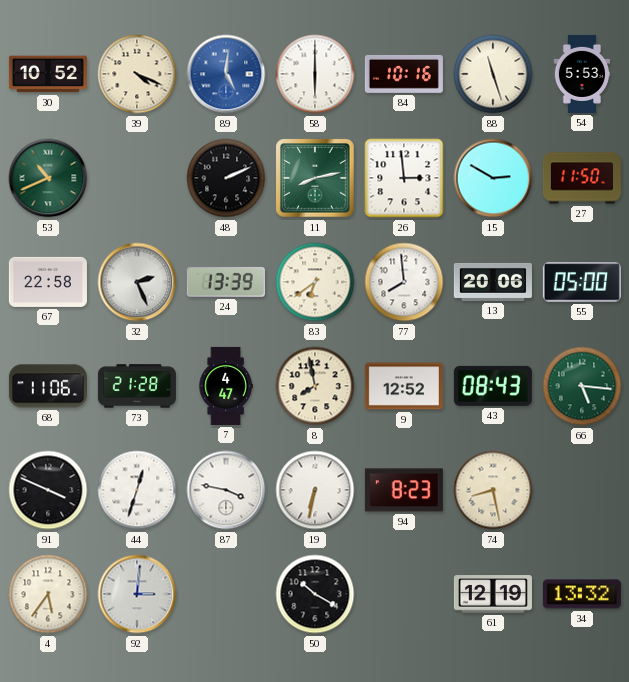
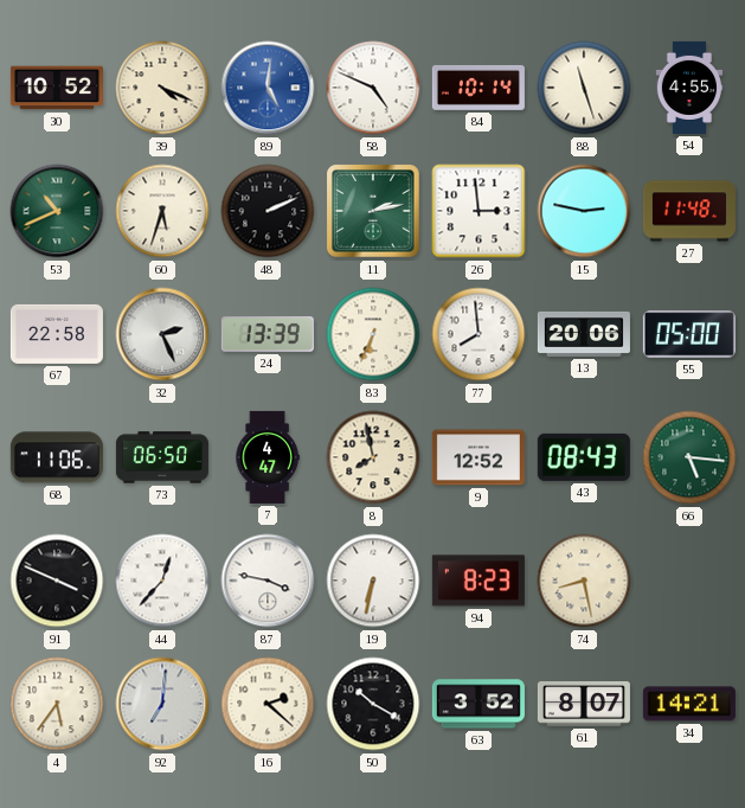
58: 6:00 -> 4:49
84: 10:16 -> 10:14
54: 5:53 -> 4:55
60: none -> 5:33
11: 8:13 -> 2:13
15: 2:50 -> 2:47
27: 11:50 -> 11:48
83: 6:39 -> 6:34
73: 21:28 -> 06:50
44: 12:33 -> 12:37
92: 3:01 -> 7:01
16: none -> 2:22
63: none -> 3:52
61: 12:19 -> 8:07
34: 13:32 -> 14:21
